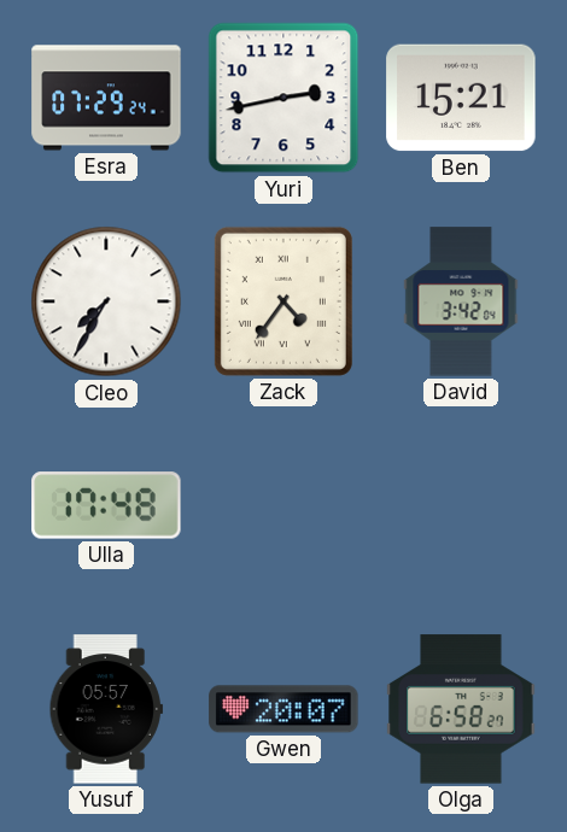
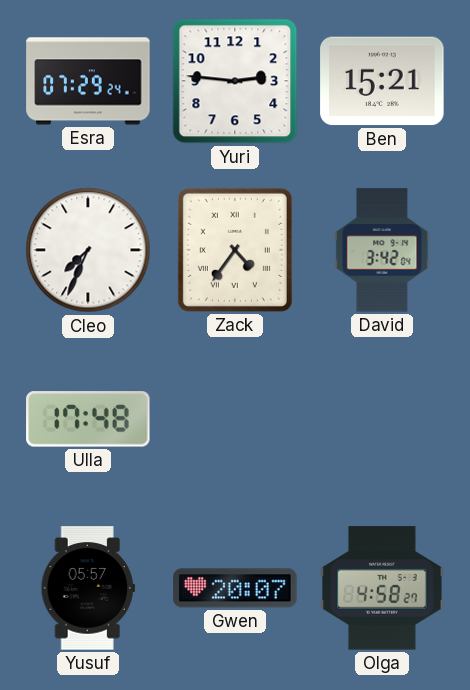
Yuri: 2:43 -> 2:46
Cleo: 7:35 -> 7:34
Olga: 6:58 -> 4:58
